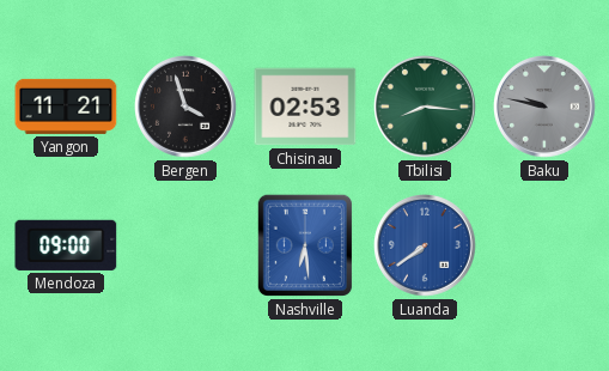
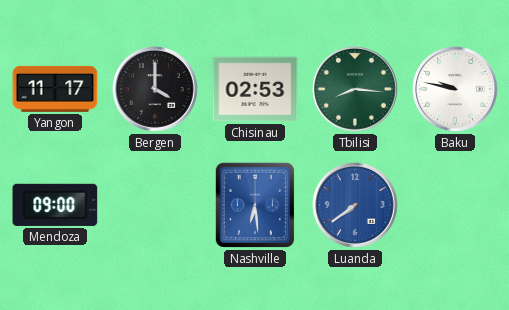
Yangon: 11:21 -> 11:17
Bergen: 3:57 -> 4:00
Baku dial: grey -> white
